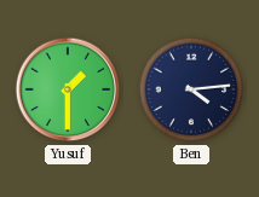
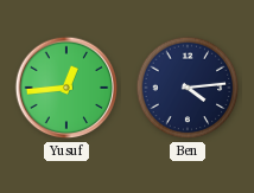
Yusuf: 1:30 -> 12:44
